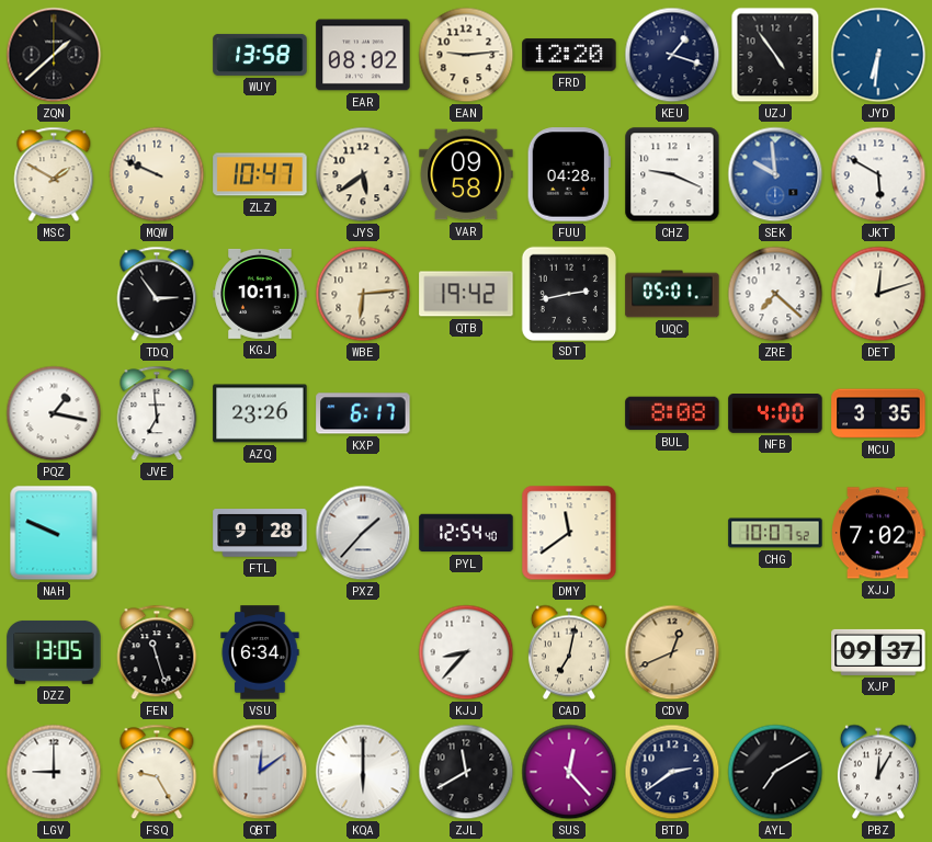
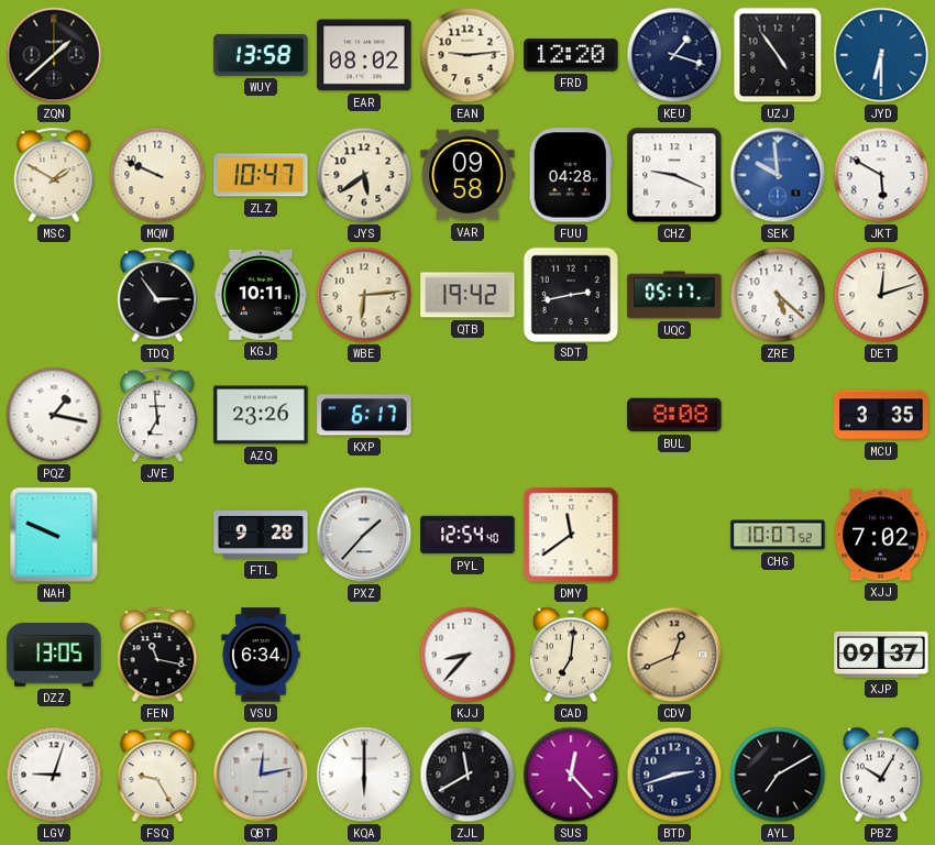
JYD: 6:31 -> 6:30
UQC: 05:01 -> 05:17
ZRE: 7:22 -> 5:22
NFB: 4:00 -> none
FEN: 11:27 -> 11:17
CAD: 7:02 -> 7:01
LGV: 9:00 -> 9:03
QBT: 12:09 -> 12:13
BTD: 2:39 -> 2:42
PBZ: 12:05 -> 10:05
